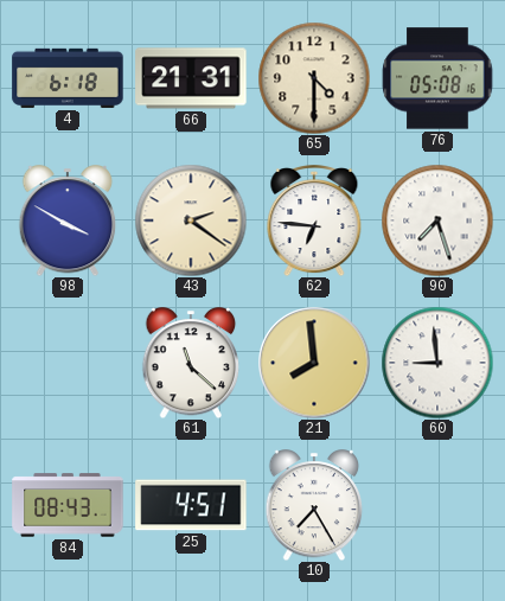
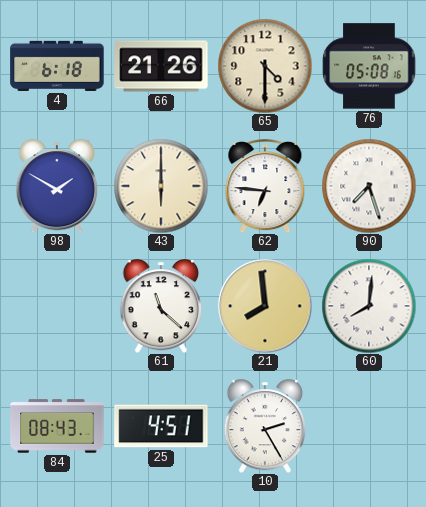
66: 21:31 -> 21:26
98: 3:50 -> 1:50
43: 2:21 -> 6:00
60: 8:59 -> 8:01
10: 7:25 -> 2:25
